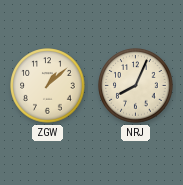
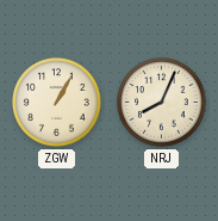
ZGW: 1:08 -> 1:05
